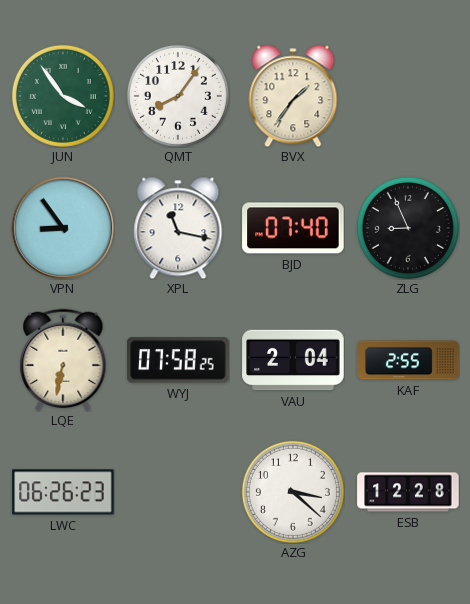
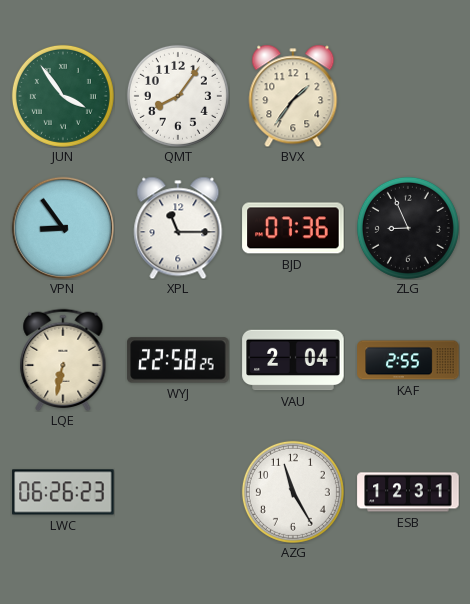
XPL: 11:17 -> 11:15
BJD: 07:40 -> 07:36
WYJ: 07:58 -> 22:58
AZG: 3:22 -> 11:25
ESB: 12:28 -> 12:31
